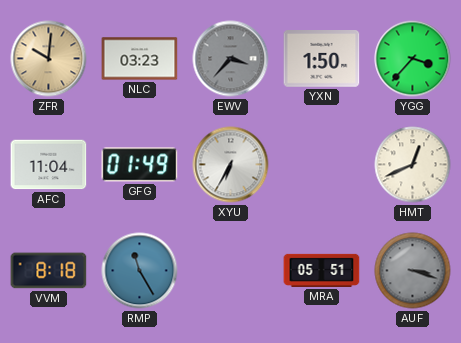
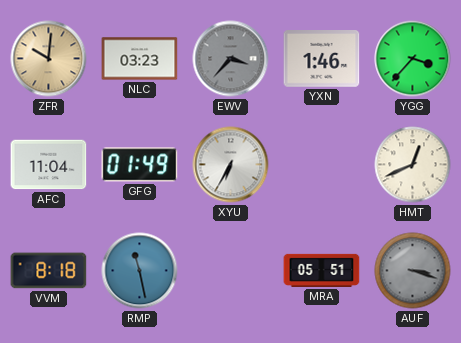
YXN: 1:50 -> 1:46
RMP: 11:25 -> 11:28
